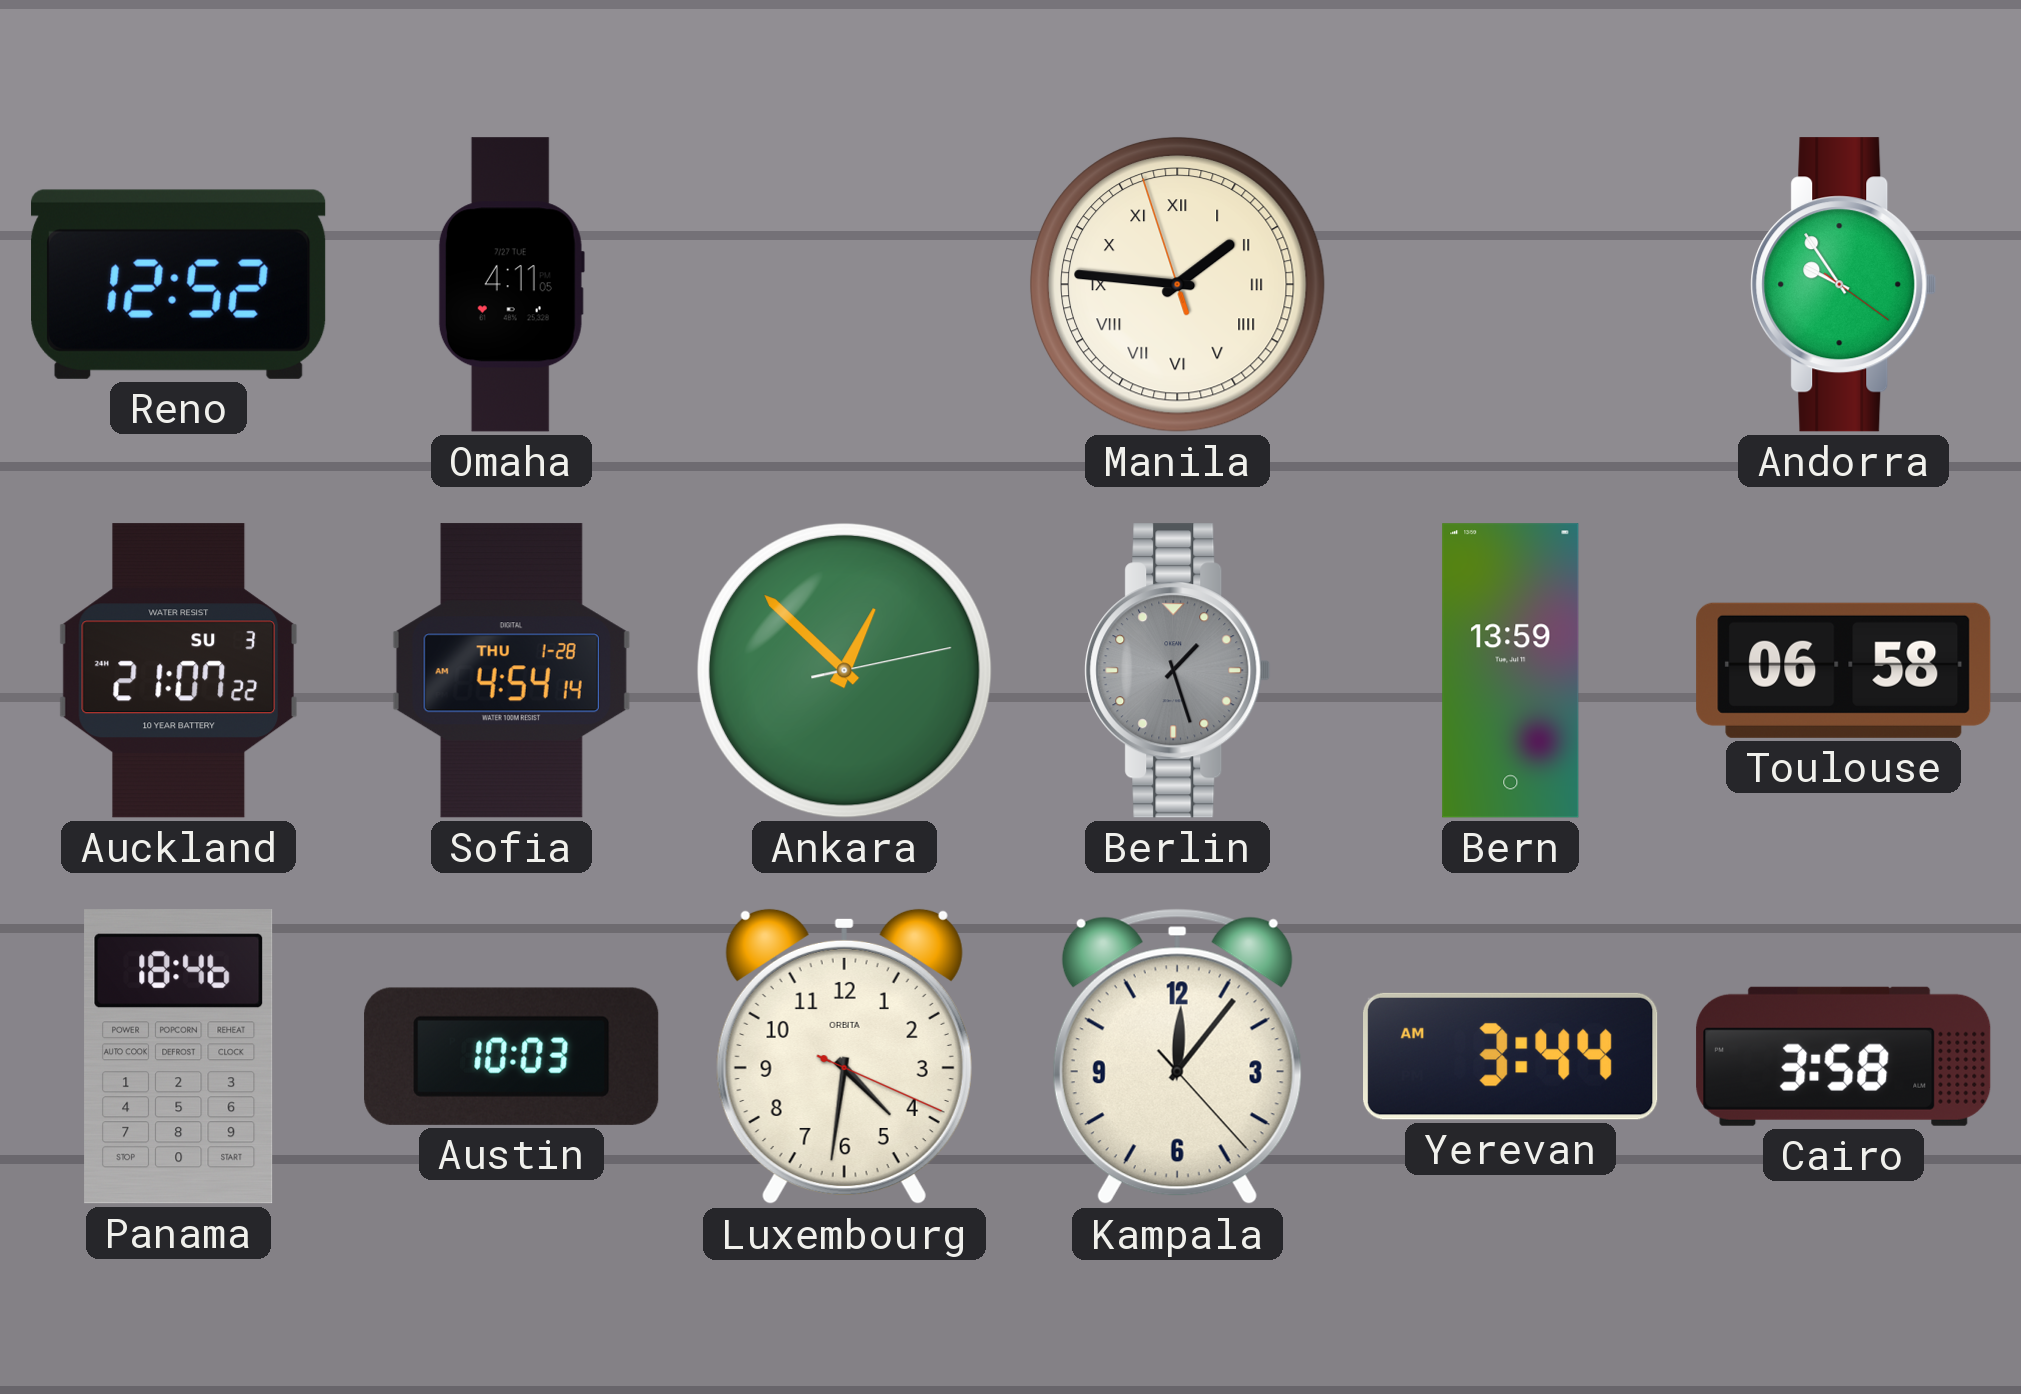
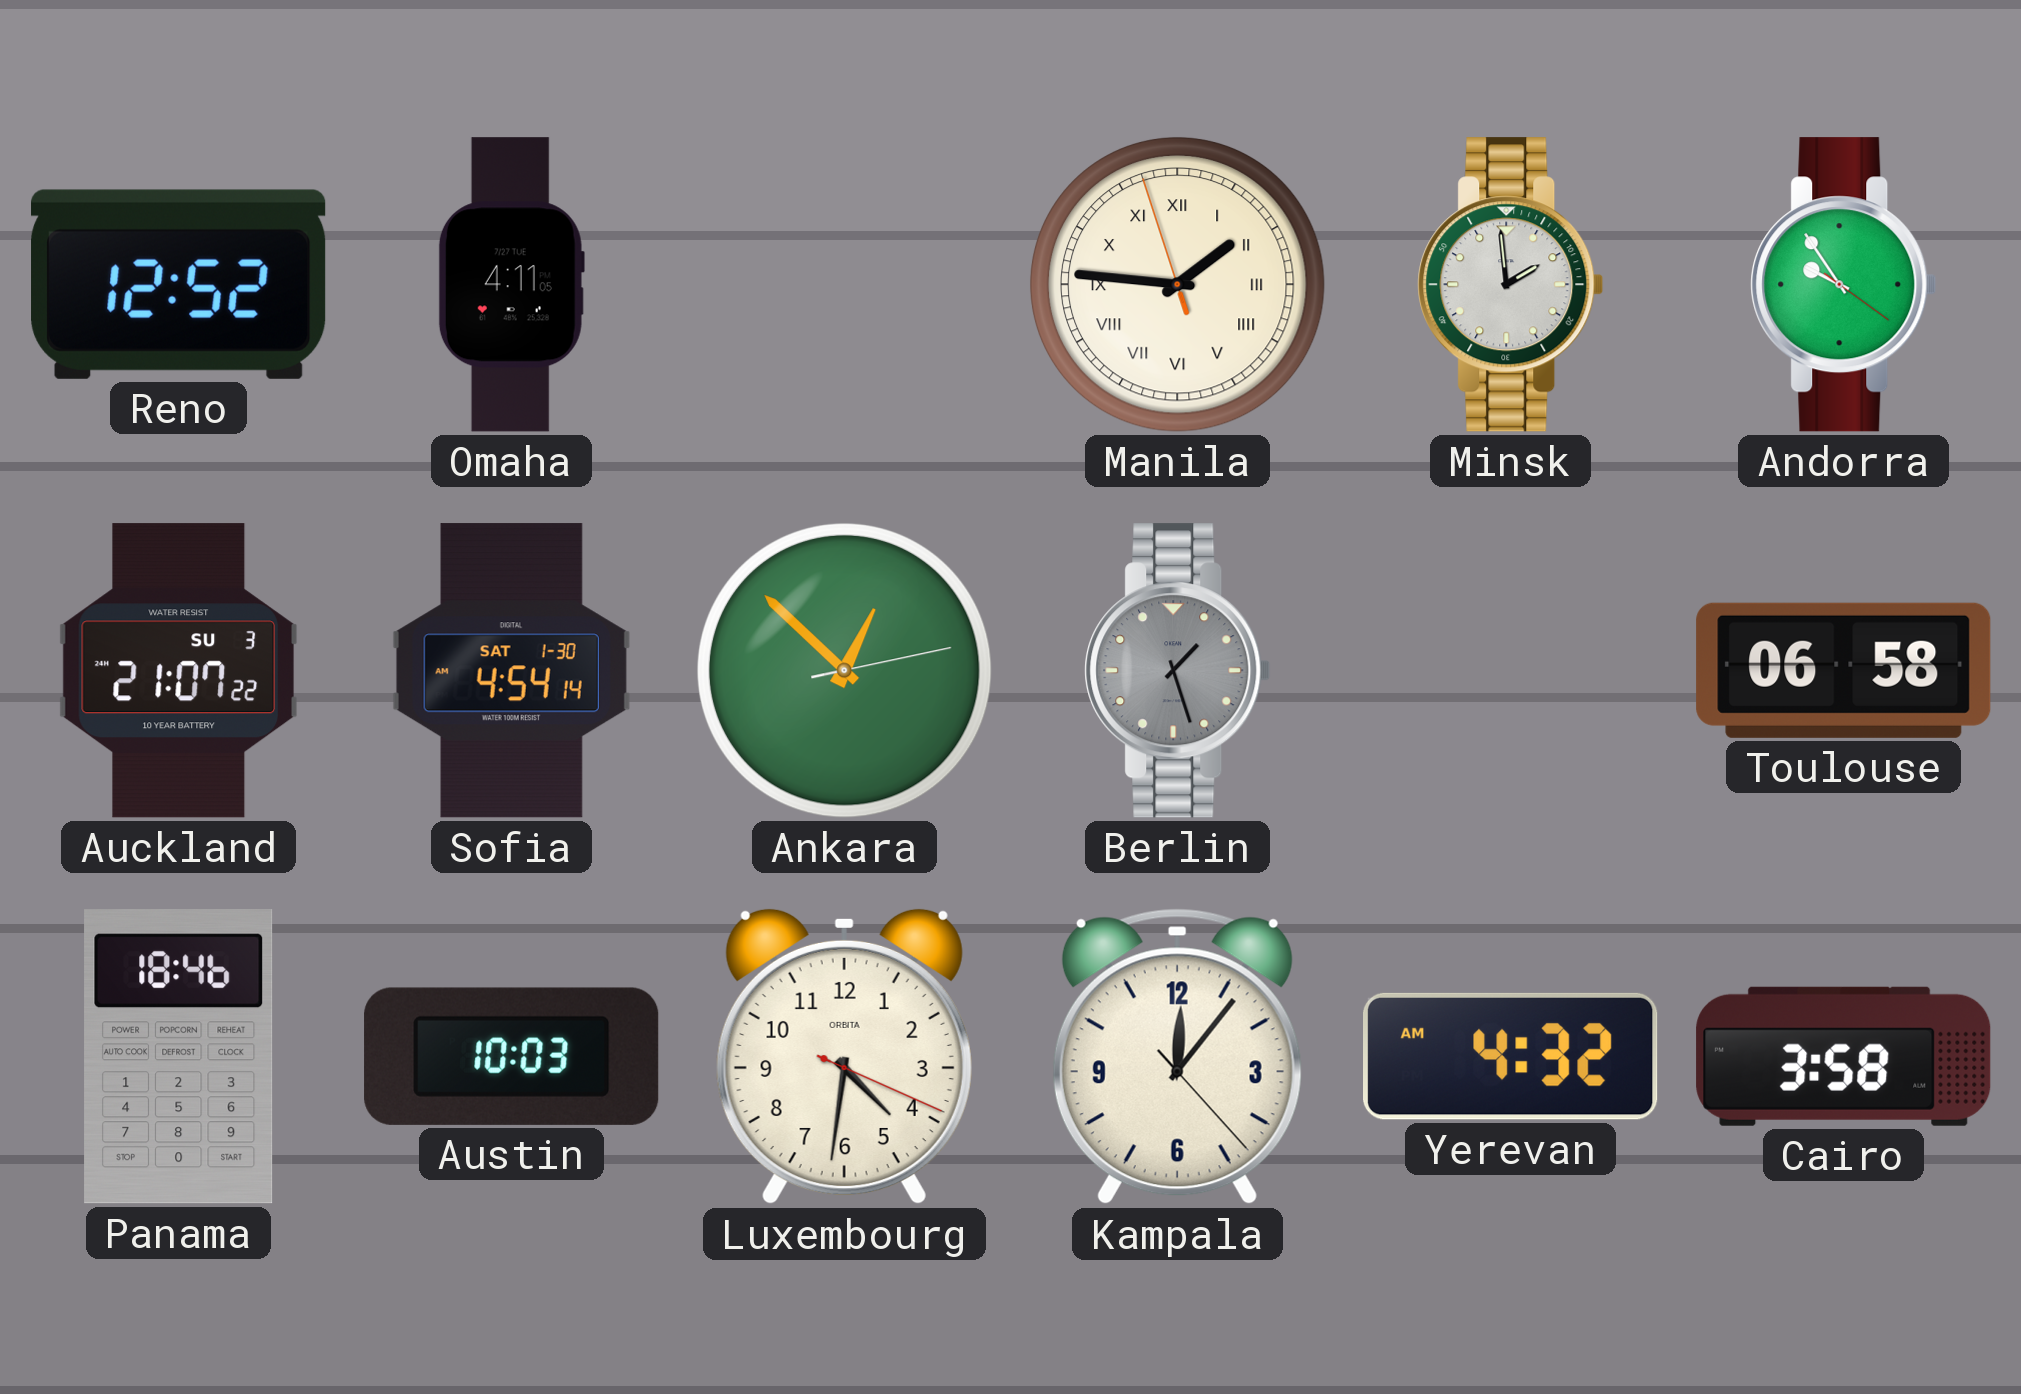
Minsk: none -> 1:59
Sofia date: THU 1-28 -> SAT 1-30
Bern: 13:59 -> none
Yerevan: 3:44 -> 4:32
